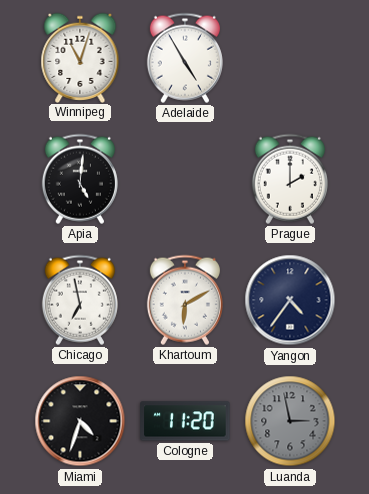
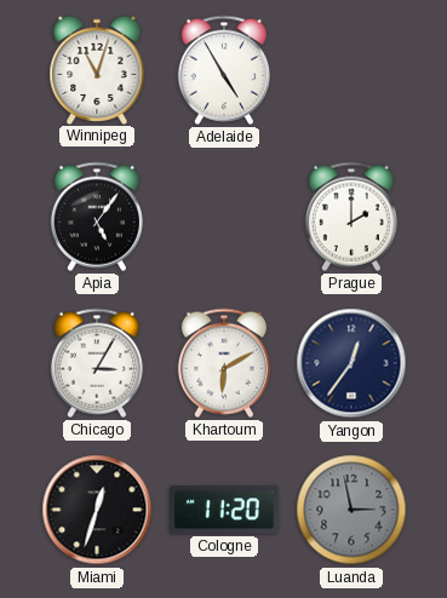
Apia: 5:01 -> 5:06
Chicago: 6:58 -> 3:05
Yangon: 4:36 -> 12:36
Miami: 4:33 -> 12:33
